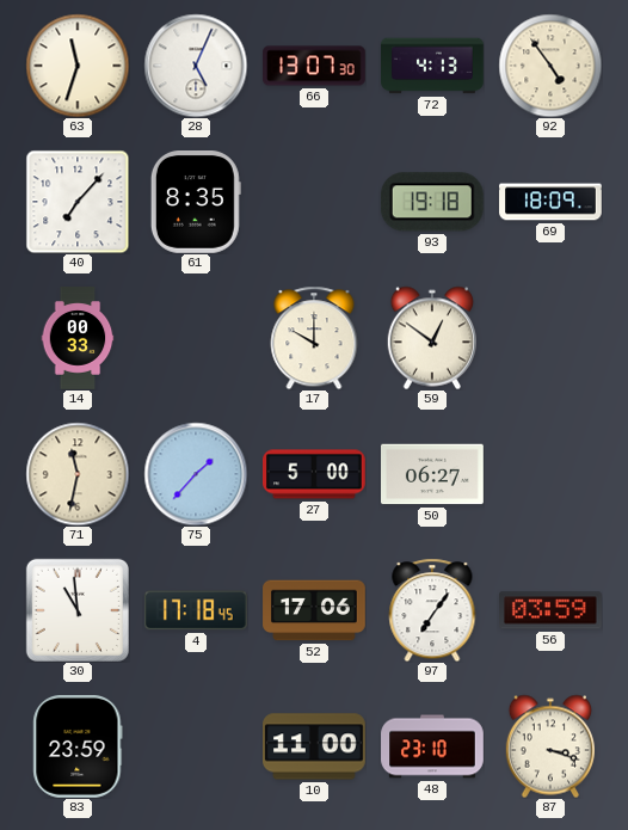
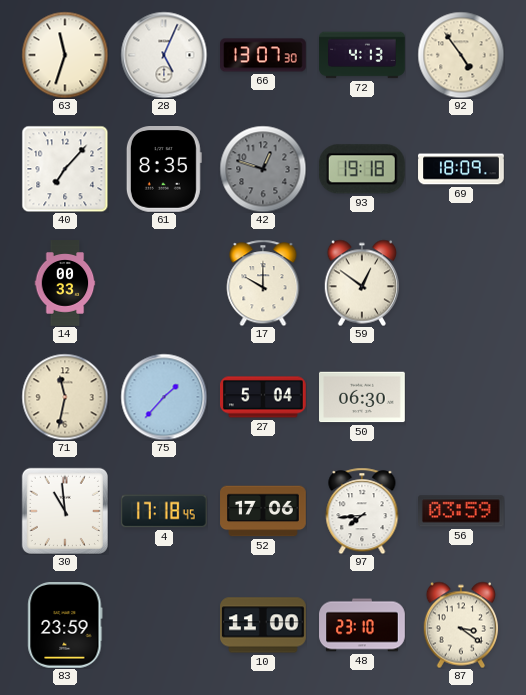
42: none -> 12:48
27: 5:00 -> 5:04
50: 06:27 -> 06:30
97: 7:06 -> 7:44
87: 3:18 -> 3:21
